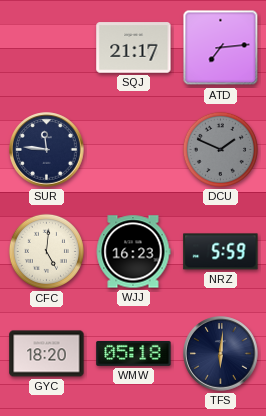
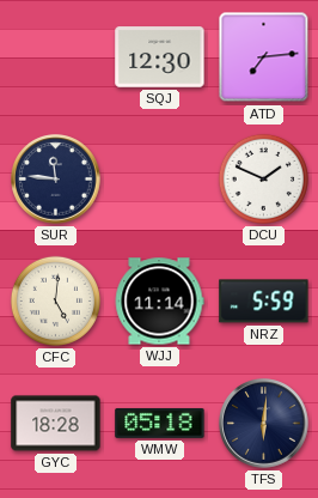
SQJ: 21:17 -> 12:30
DCU dial: grey -> white
WJJ: 16:23 -> 11:14
GYC: 18:20 -> 18:28
